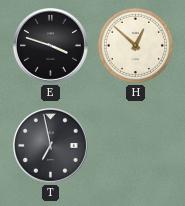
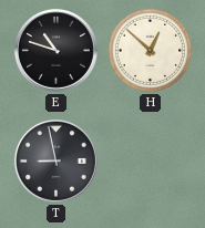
E: 3:48 -> 10:48
T: 6:58 -> 8:58
